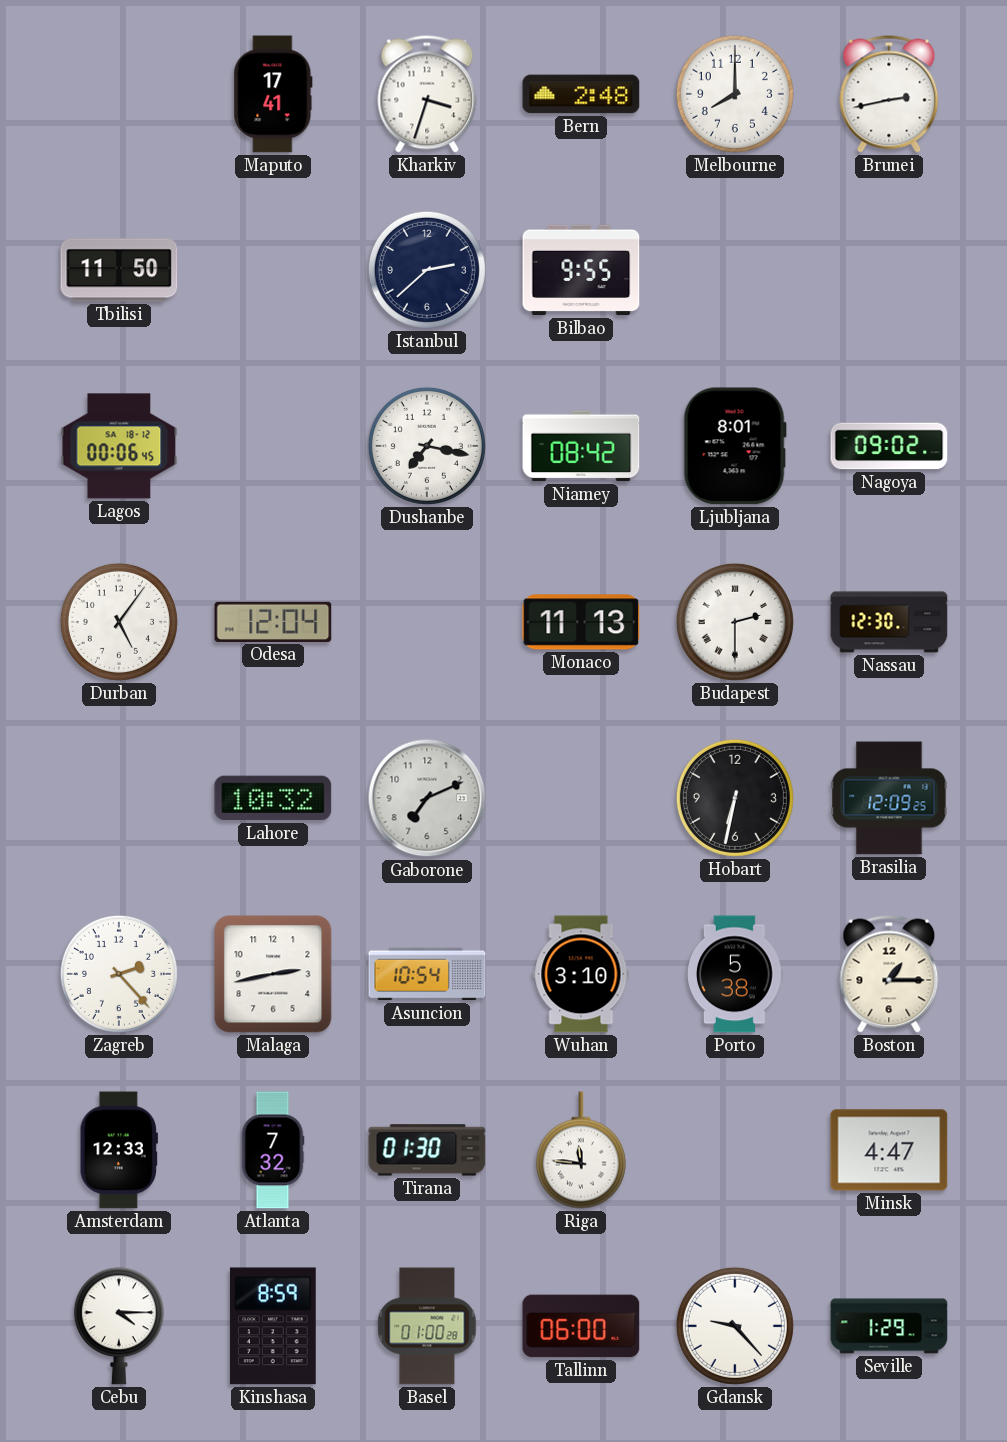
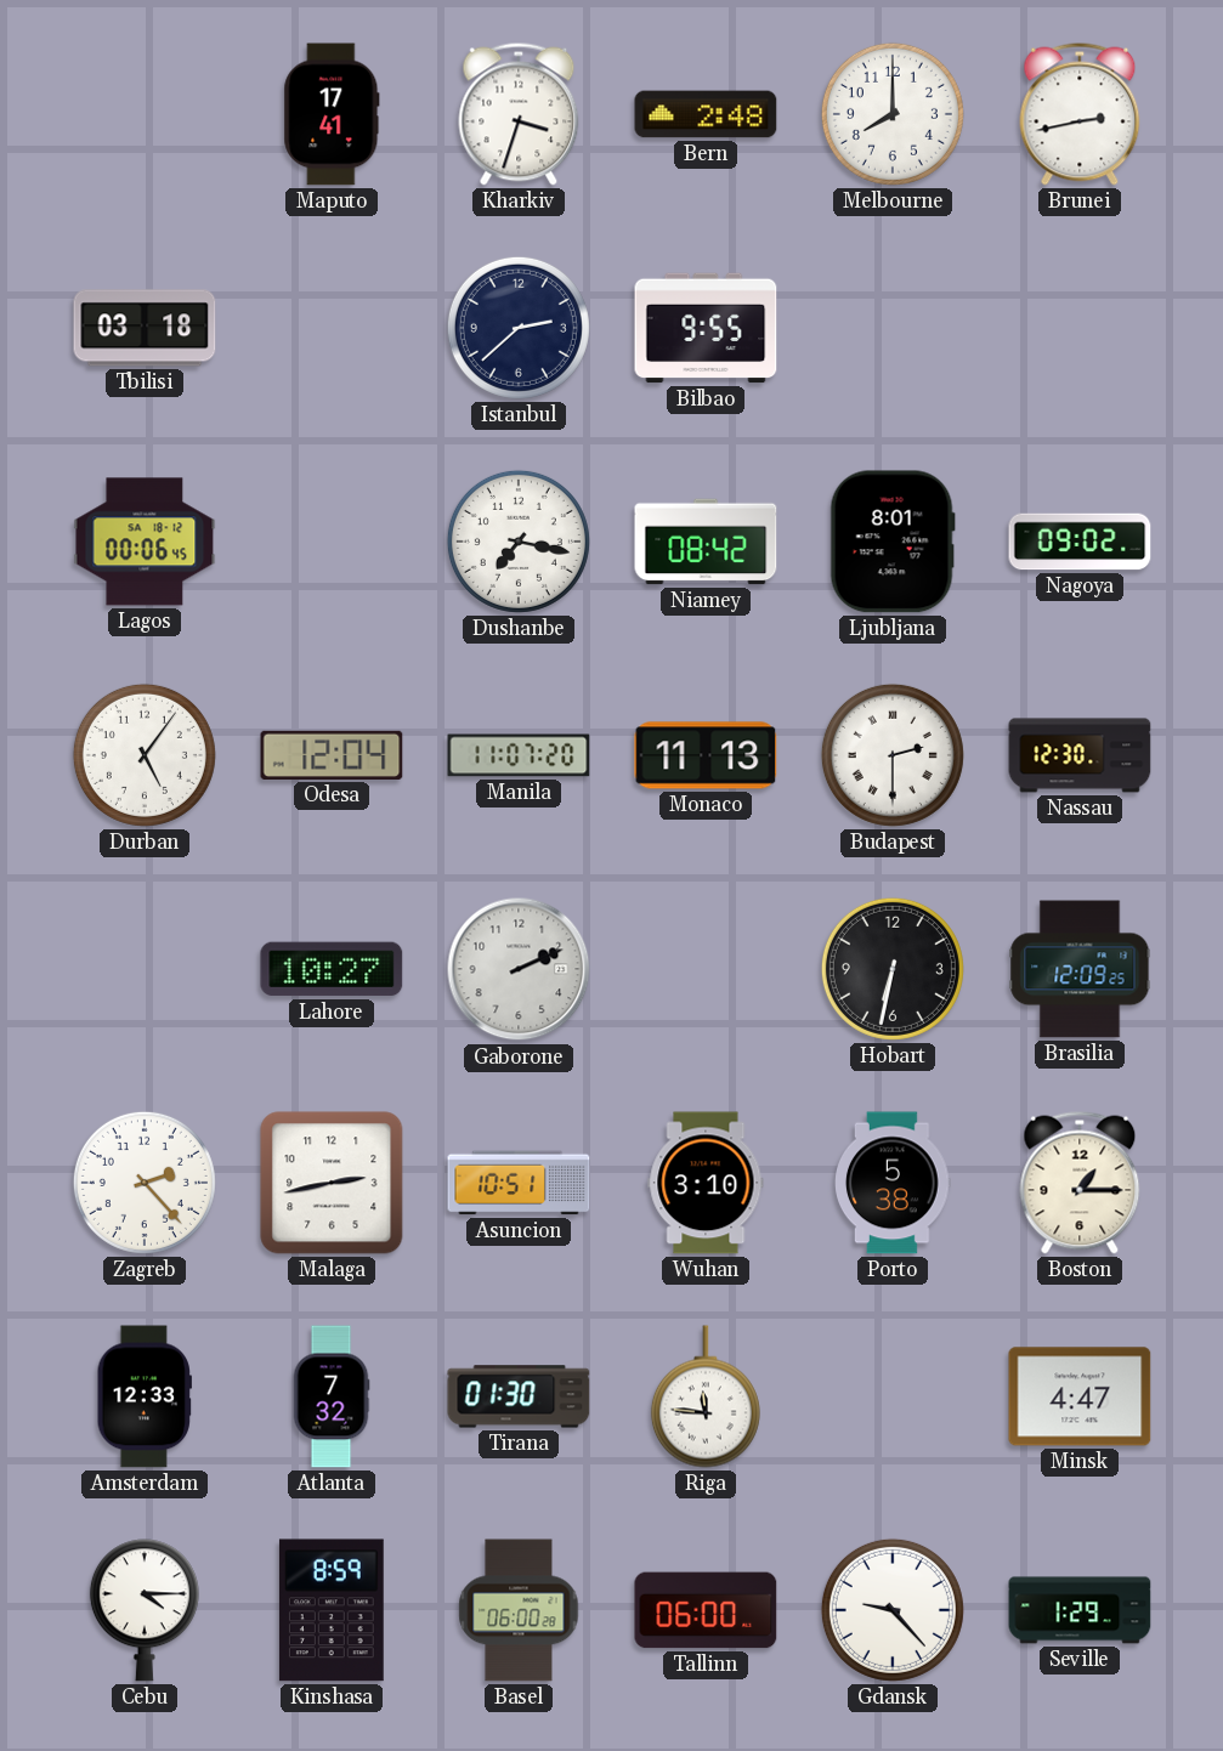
Tbilisi: 11:50 -> 03:18
Manila: none -> 11:07
Lahore: 10:32 -> 10:27
Gaborone: 7:11 -> 2:11
Asuncion: 10:54 -> 10:51
Basel: 01:00 -> 06:00
